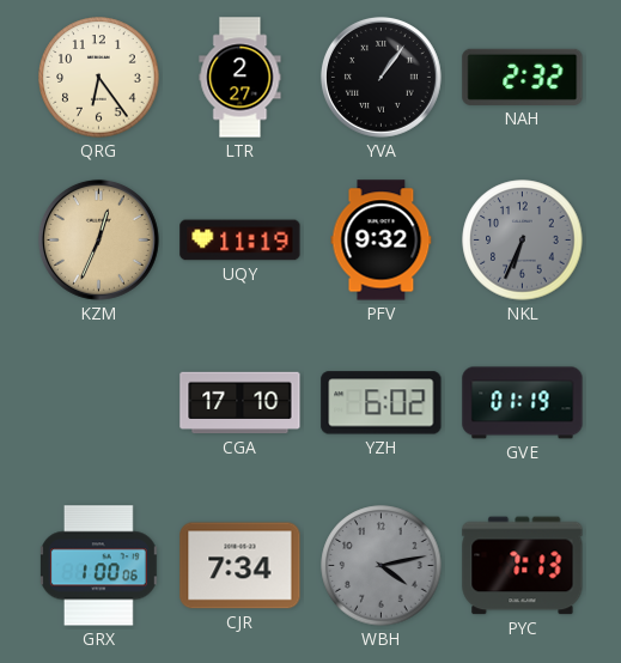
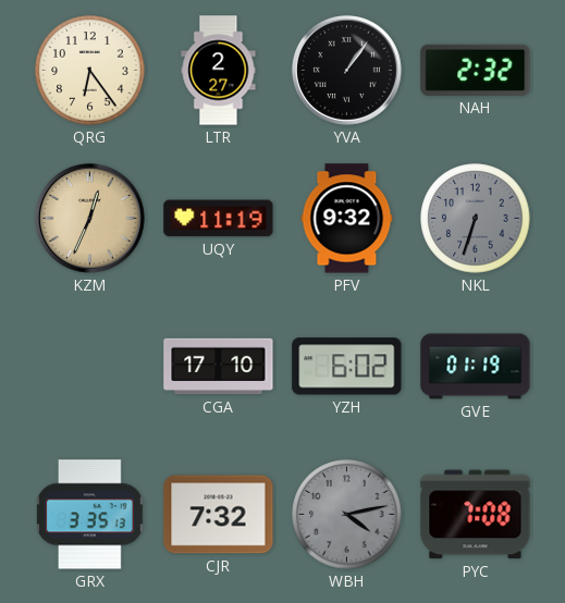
NKL: 6:34 -> 6:33
GRX: 1:00 -> 3:35
CJR: 7:34 -> 7:32
PYC: 7:13 -> 7:08
